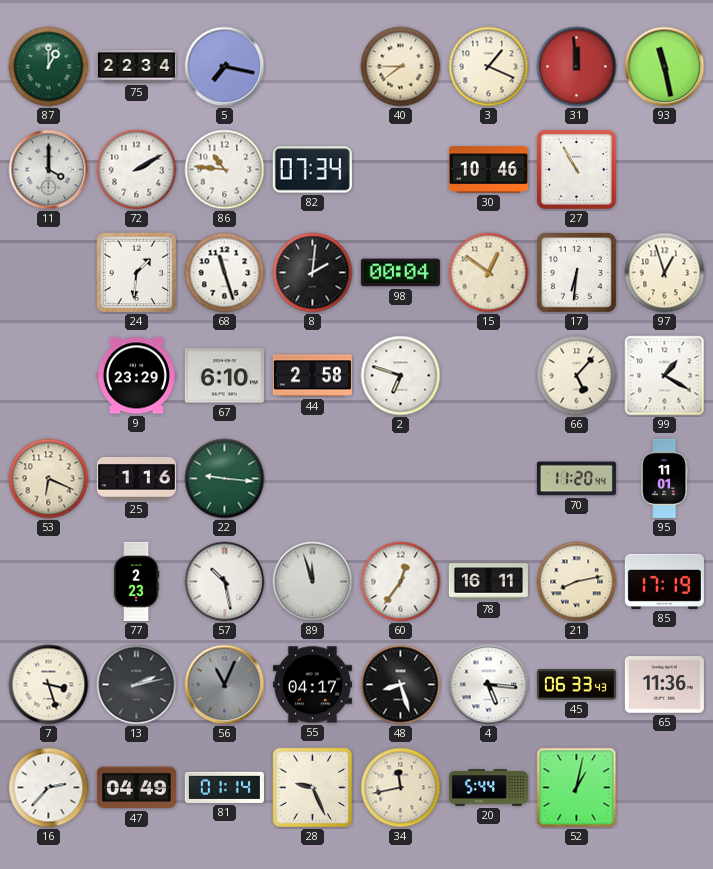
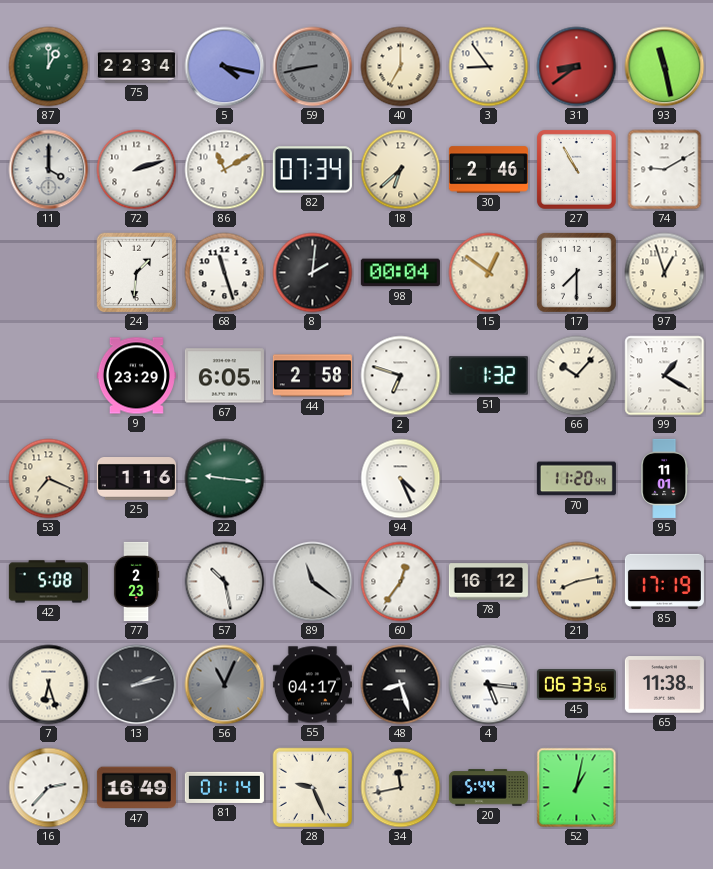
5: 7:17 -> 4:17
59: none -> 8:43
40: 7:45 -> 7:00
3: 1:19 -> 8:54
31: 11:59 -> 8:39
72: 2:10 -> 2:12
86: 10:46 -> 11:10
18: none -> 6:38
30: 10:46 -> 2:46
74: none -> 9:10
17: 6:31 -> 7:30
67: 6:10 -> 6:05
51: none -> 1:32
66: 5:07 -> 10:07
53: 6:19 -> 7:19
94: none -> 4:26
42: none -> 5:08
89: 11:57 -> 11:21
78: 16:11 -> 16:12
7: 3:27 -> 6:27
45: 06:33:43 -> 06:33:56
65: 11:36 -> 11:38
47: 04:49 -> 16:49
